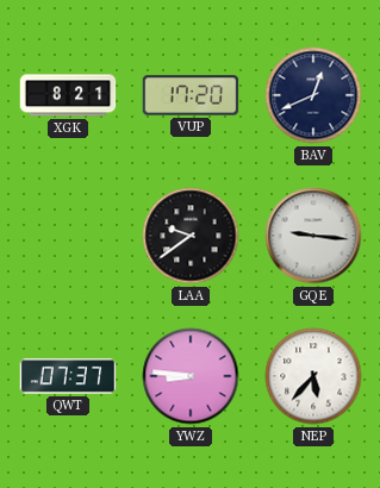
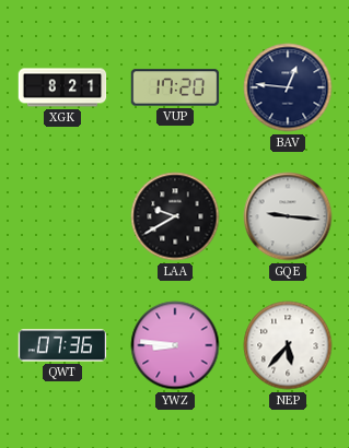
BAV: 12:41 -> 12:46
LAA: 9:39 -> 9:40
QWT: 07:37 -> 07:36
